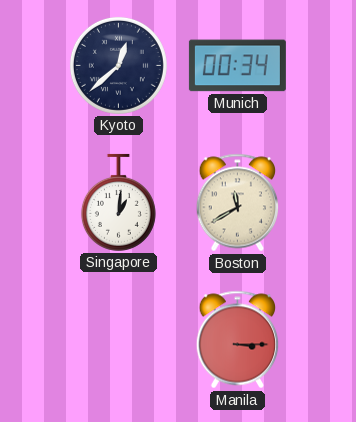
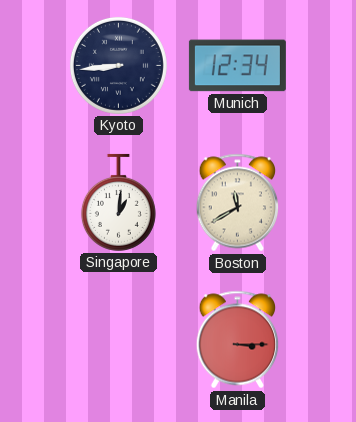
Kyoto: 12:38 -> 8:44
Munich: 00:34 -> 12:34
